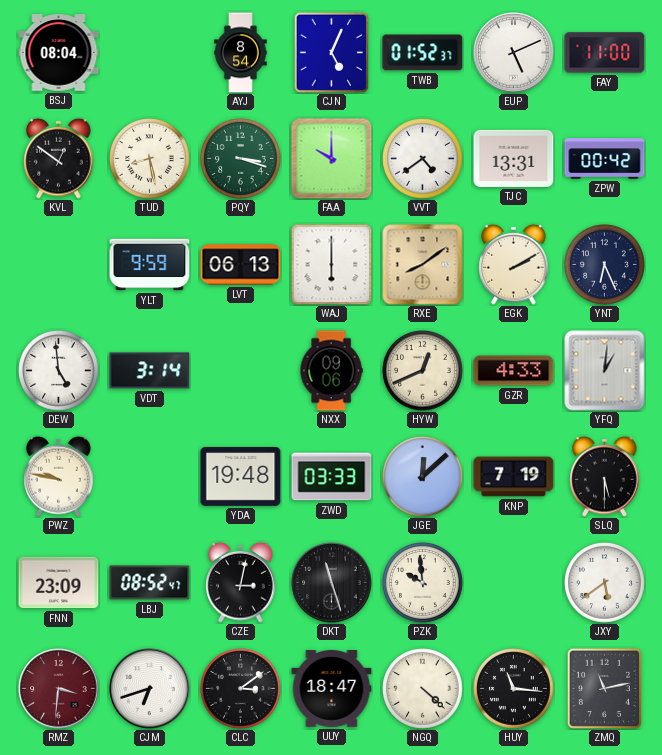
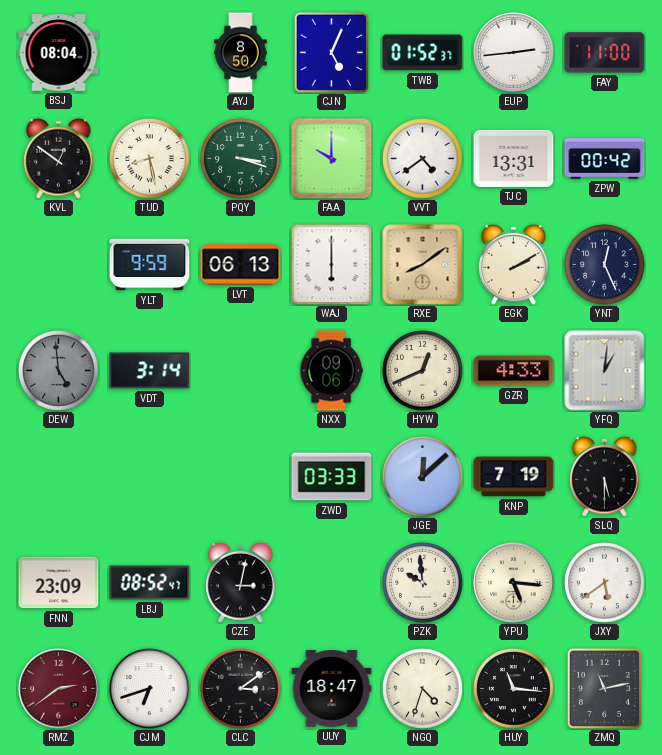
AYJ: 8:54 -> 8:50
EUP: 5:11 -> 2:44
YNT: 6:26 -> 12:26
DEW dial: white -> grey
PWZ: 9:47 -> none
YDA: 19:48 -> none
DKT: 11:27 -> none
YPU: none -> 5:16
RMZ: 3:31 -> 2:39
NGQ: 4:22 -> 4:33
